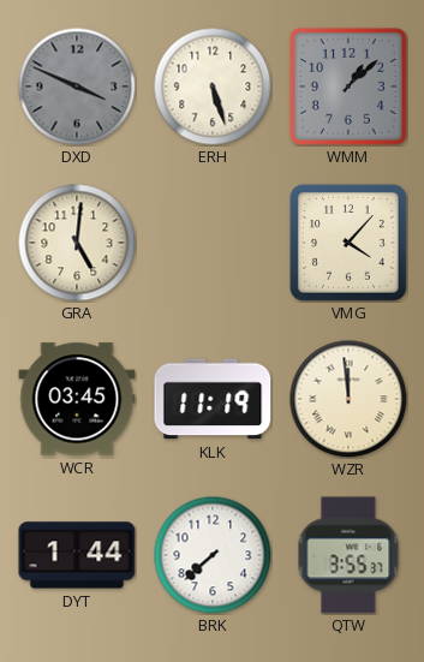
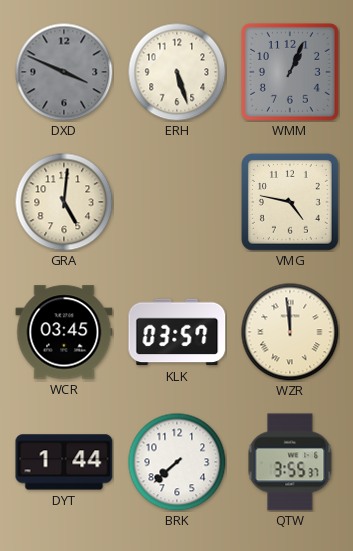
WMM: 1:08 -> 1:04
VMG: 4:07 -> 4:47
KLK: 11:19 -> 03:57
